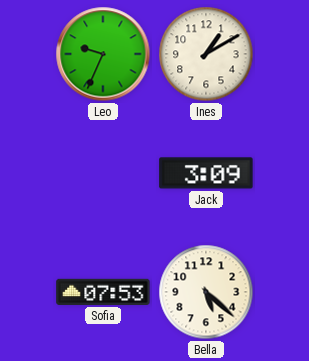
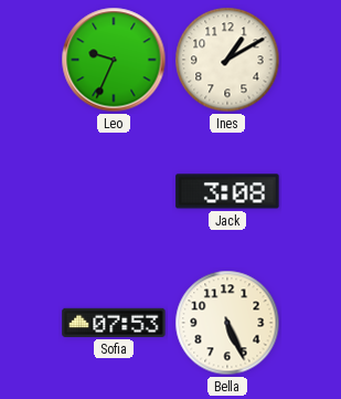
Jack: 3:09 -> 3:08
Bella: 5:22 -> 5:26
